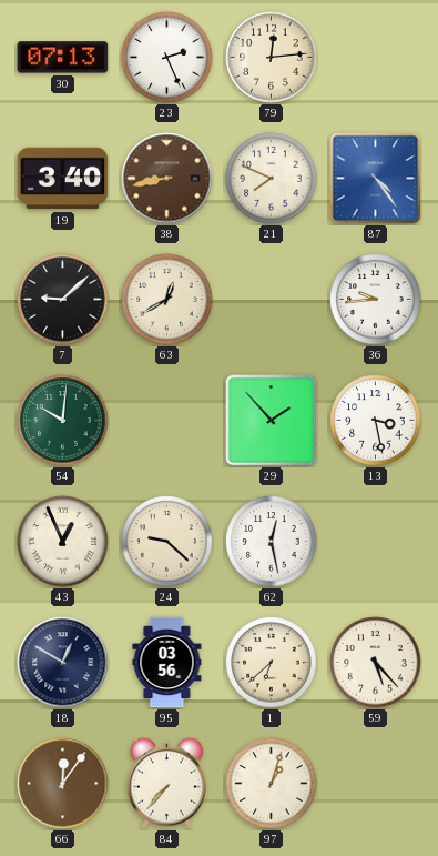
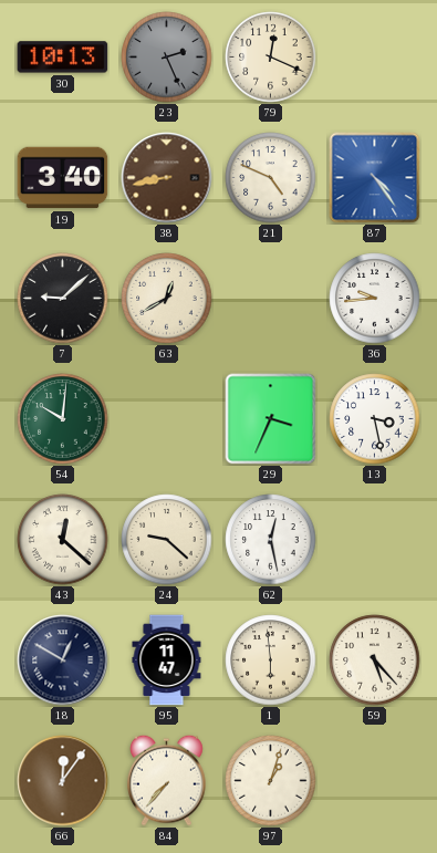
30: 07:13 -> 10:13
23 dial: white -> grey
79: 12:14 -> 12:19
21: 7:49 -> 4:49
29: 1:53 -> 3:34
43: 12:56 -> 12:22
95: 03:56 -> 11:47
1: 6:38 -> 5:59
